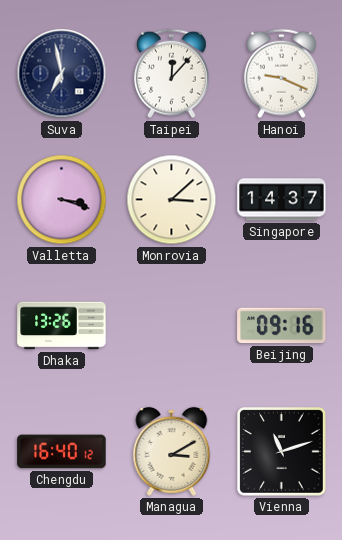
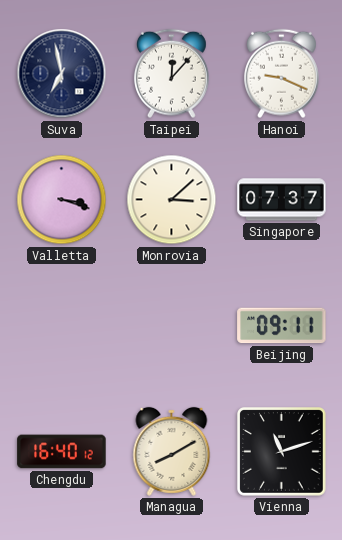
Singapore: 14:37 -> 07:37
Dhaka: 13:26 -> none
Beijing: 09:16 -> 09:11
Managua: 3:10 -> 8:10
